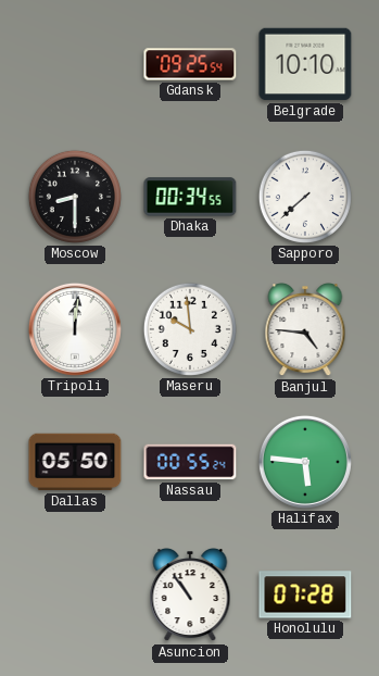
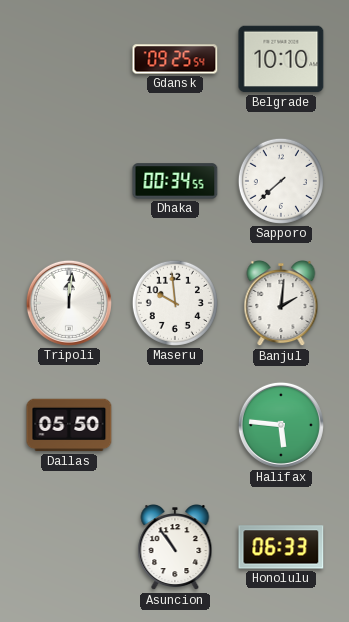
Moscow: 8:30 -> none
Banjul: 4:46 -> 2:01
Nassau: 00:55 -> none
Honolulu: 07:28 -> 06:33
